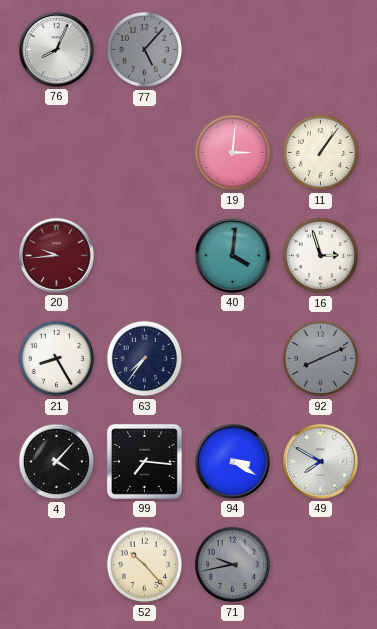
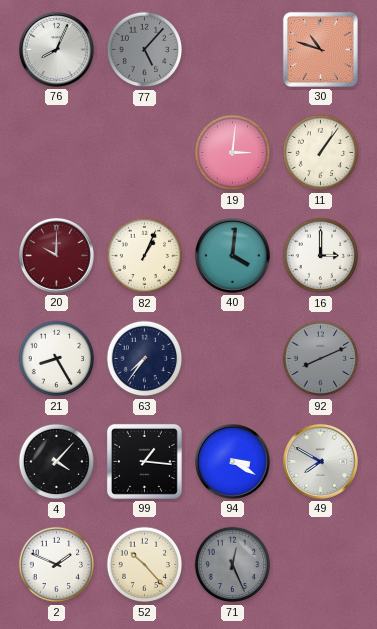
30: none -> 10:48
20: 9:44 -> 10:00
82: none -> 1:04
16: 2:57 -> 3:00
99: 7:16 -> 1:16
2: none -> 1:49
71: 9:43 -> 12:26
